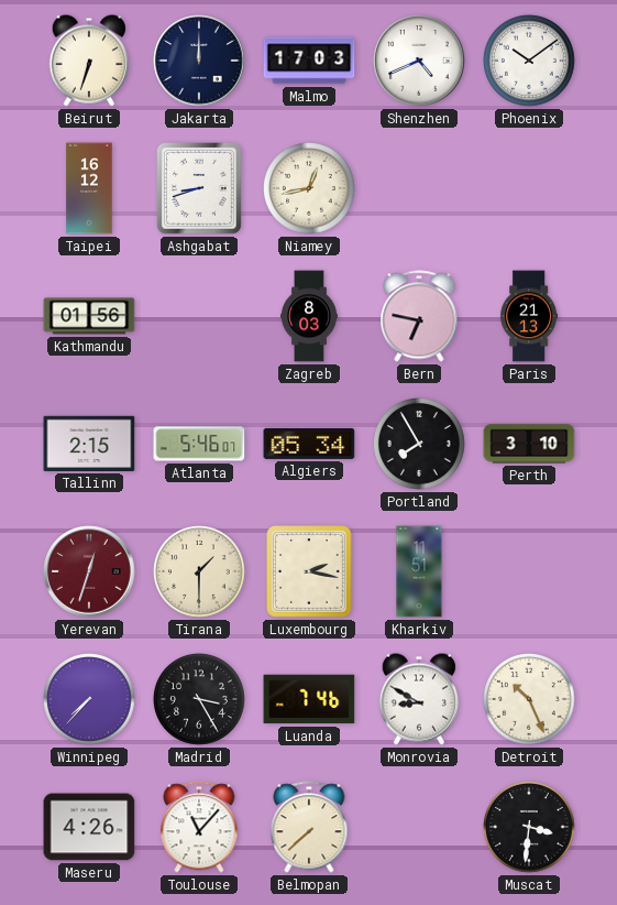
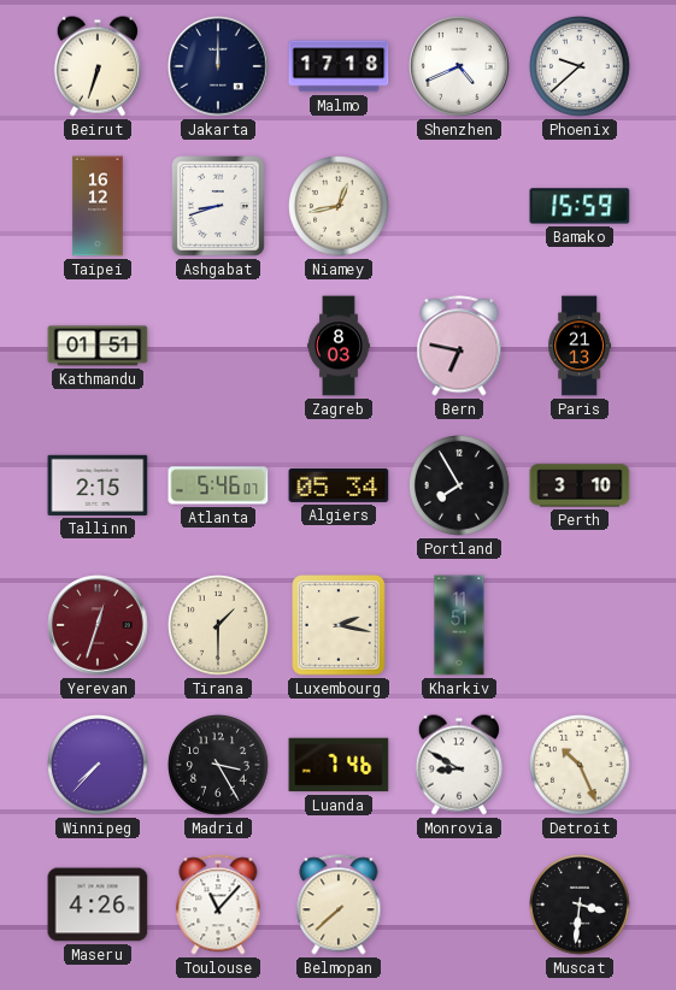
Malmo: 17:03 -> 17:18
Phoenix: 10:09 -> 9:38
Bamako: none -> 15:59
Kathmandu: 01:56 -> 01:51
